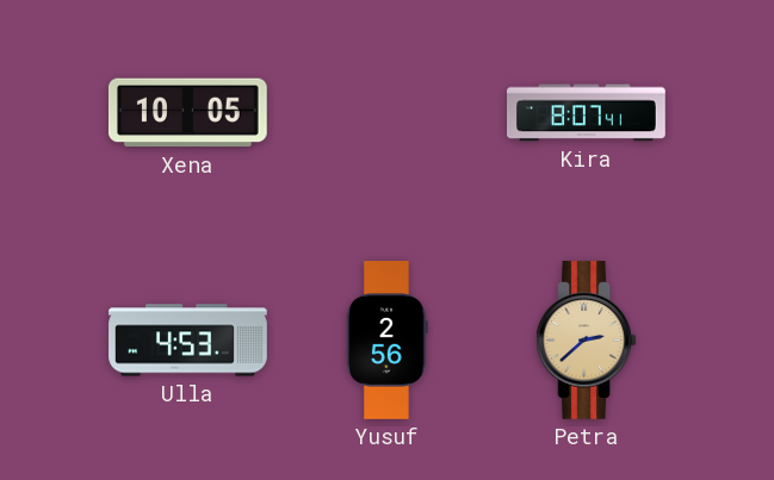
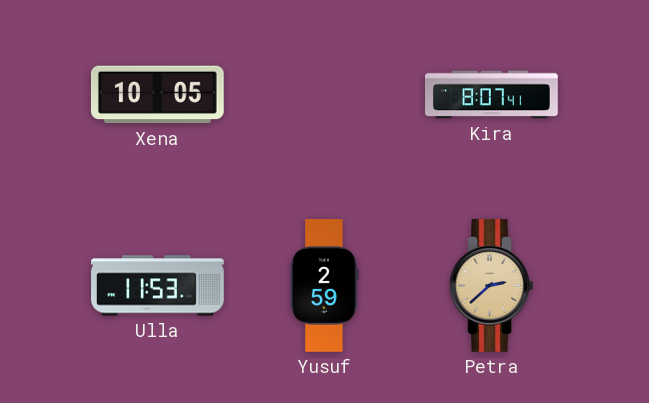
Ulla: 4:53 -> 11:53
Yusuf: 2:56 -> 2:59
